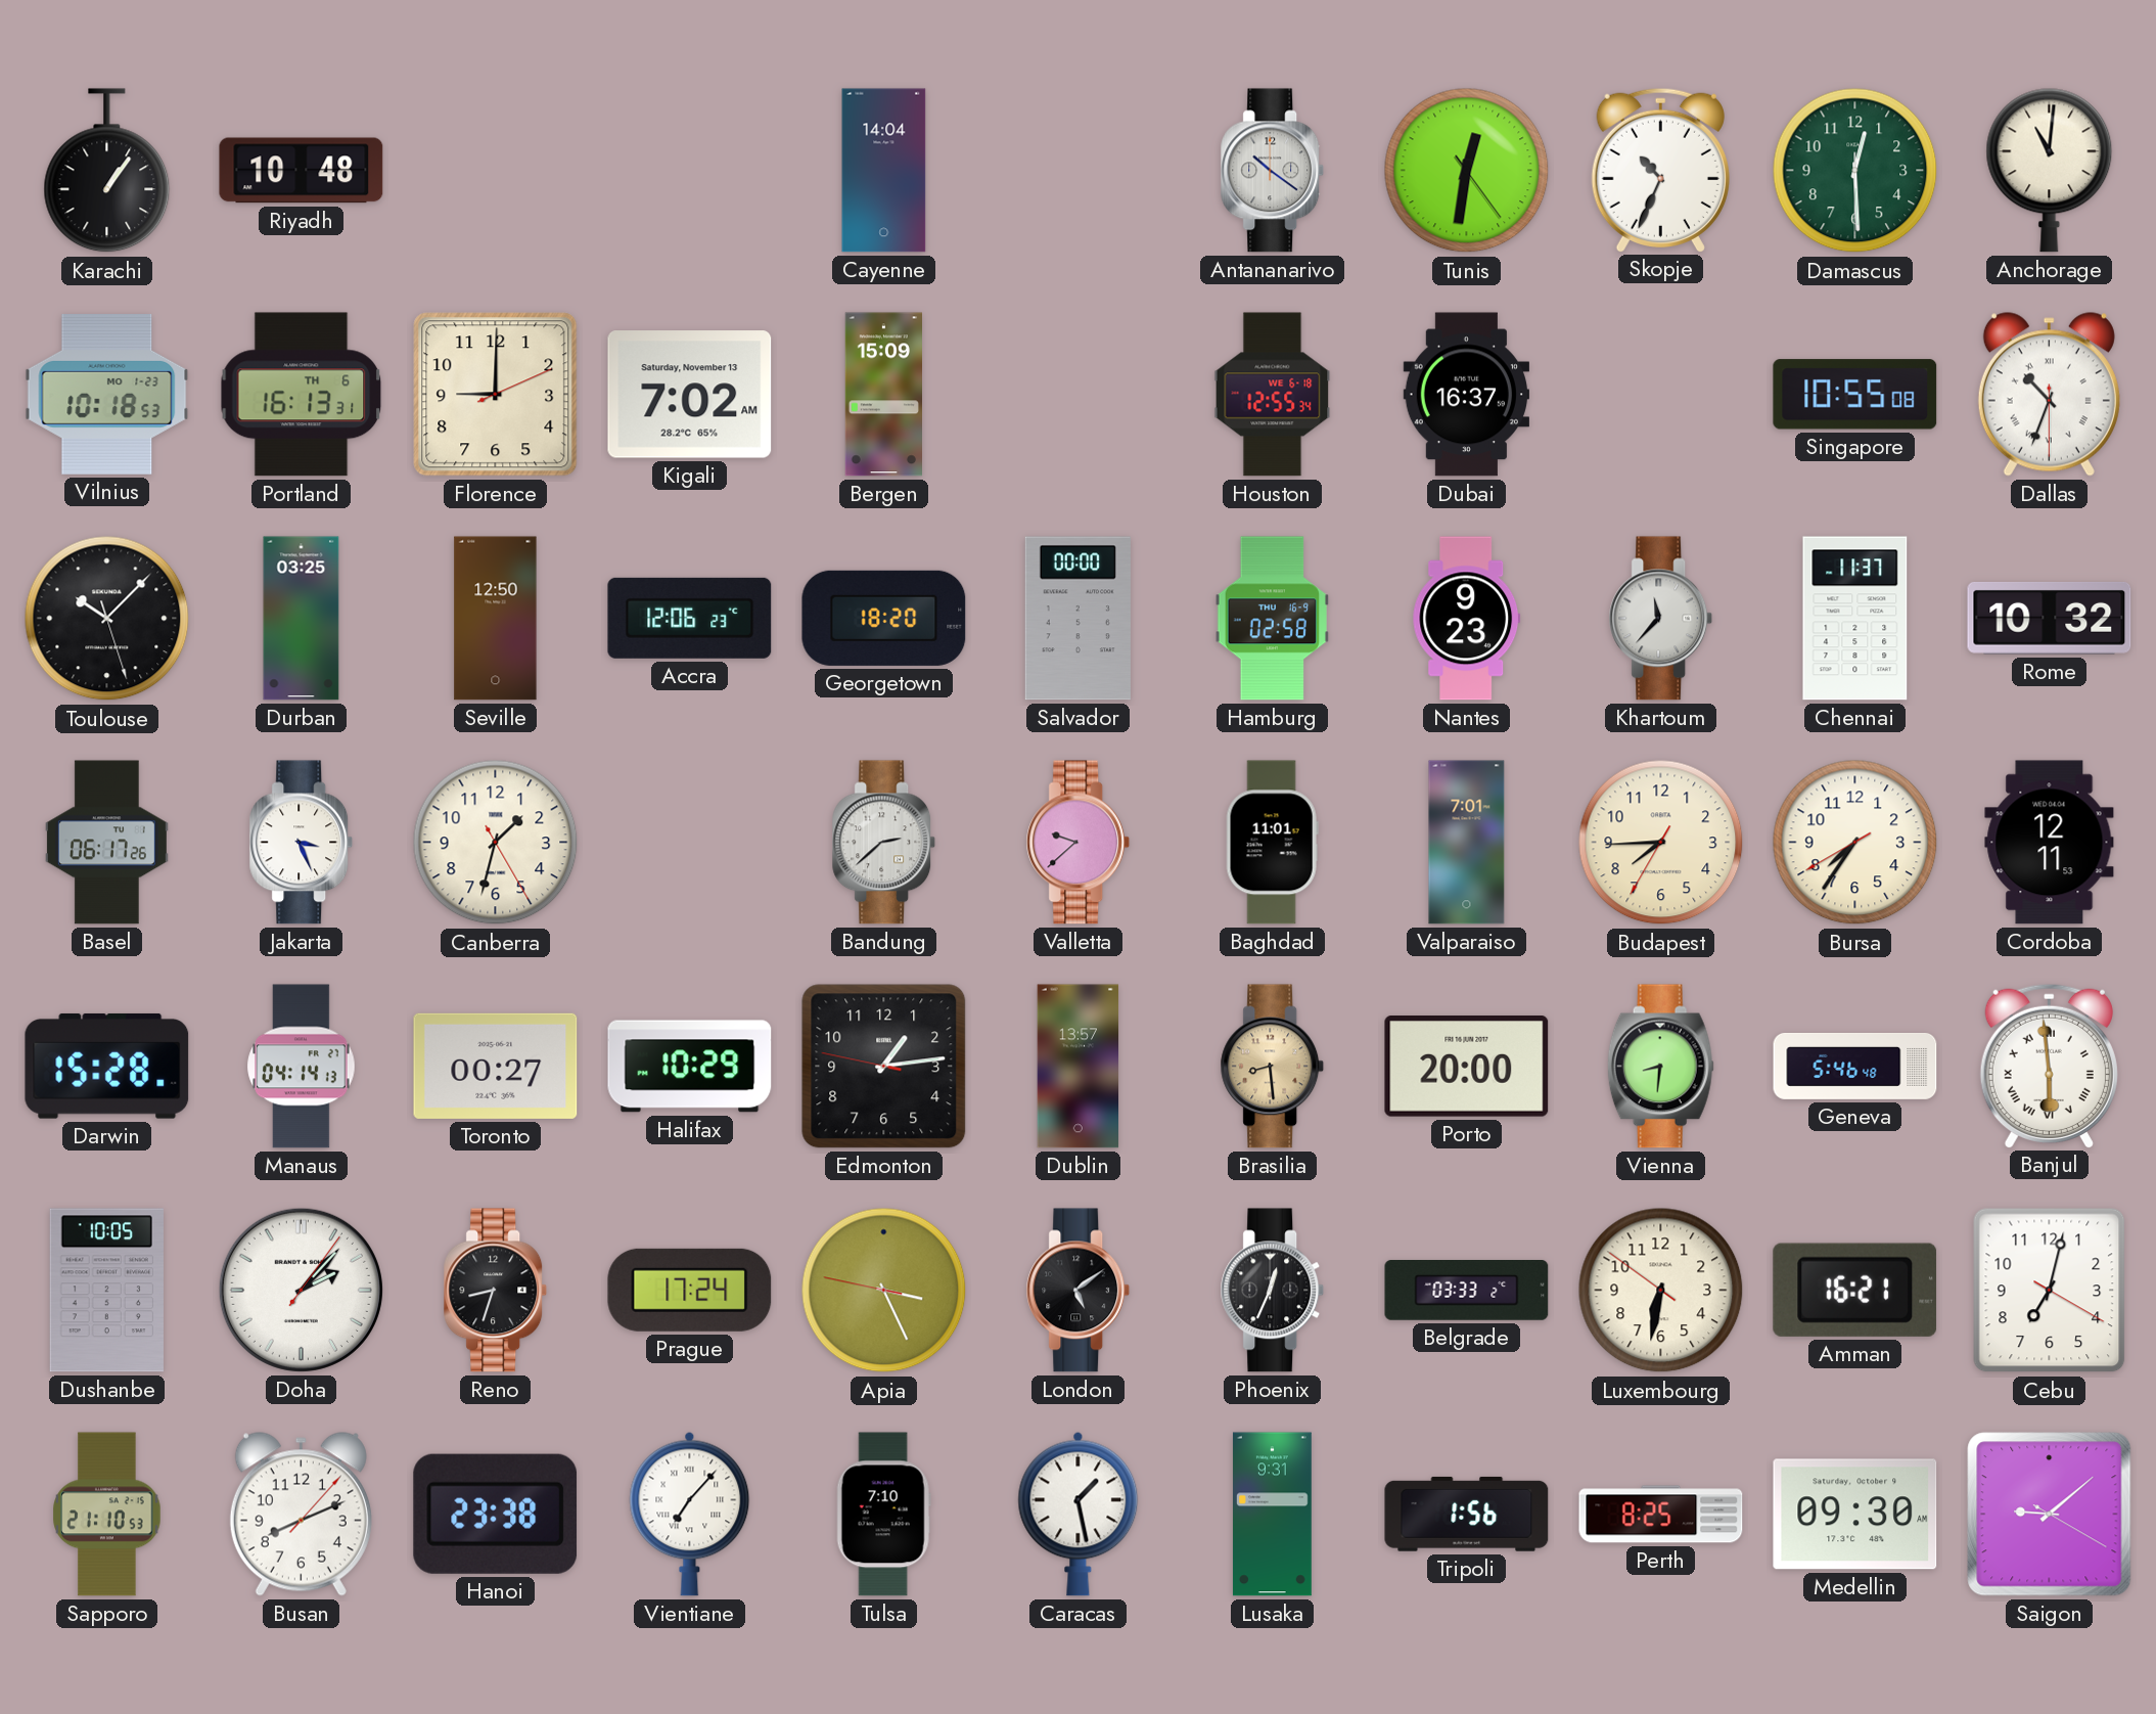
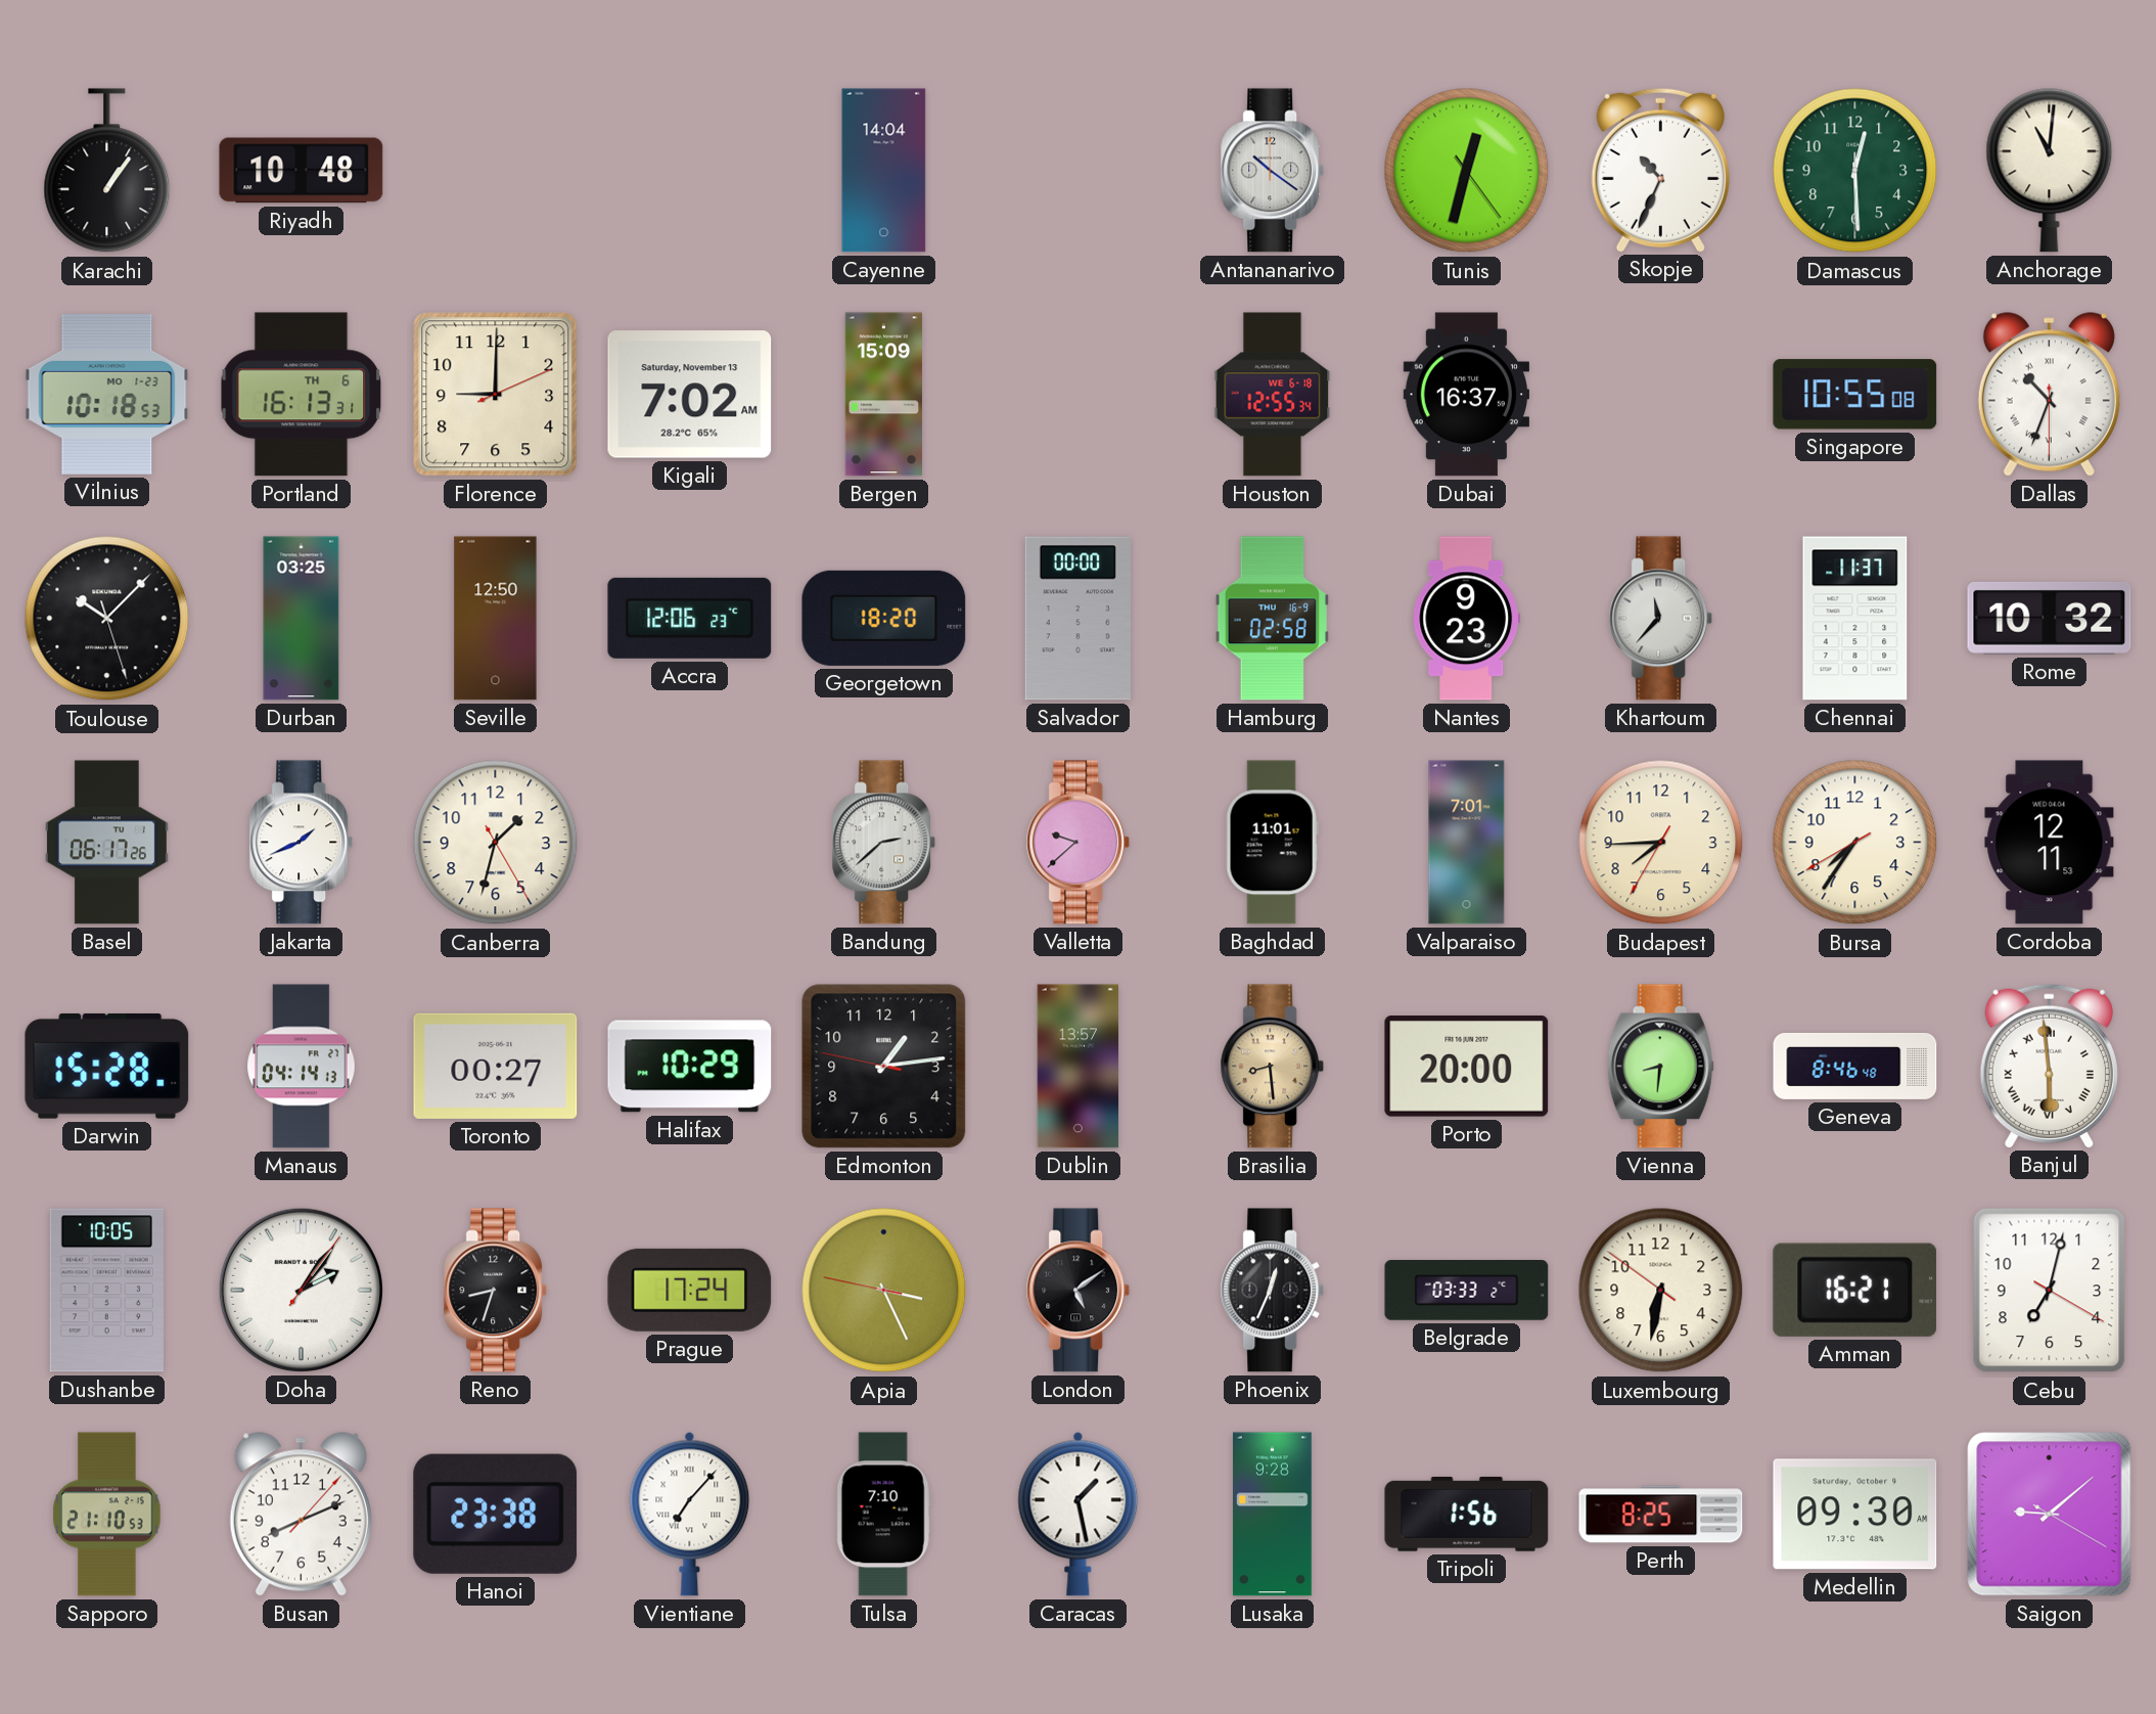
Tunis: 12:31 -> 12:32
Jakarta: 3:26 -> 1:41
Geneva: 5:46 -> 8:46
Doha: 2:07 -> 2:06
Lusaka: 9:31 -> 9:28
